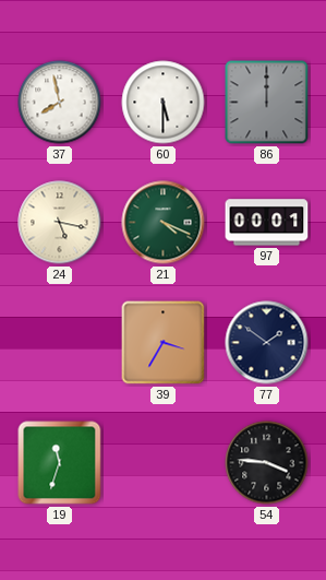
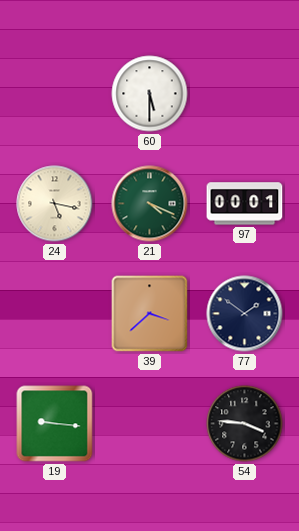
37: 7:58 -> none
86: 12:00 -> none
39: 3:35 -> 3:38
19: 11:33 -> 9:16
